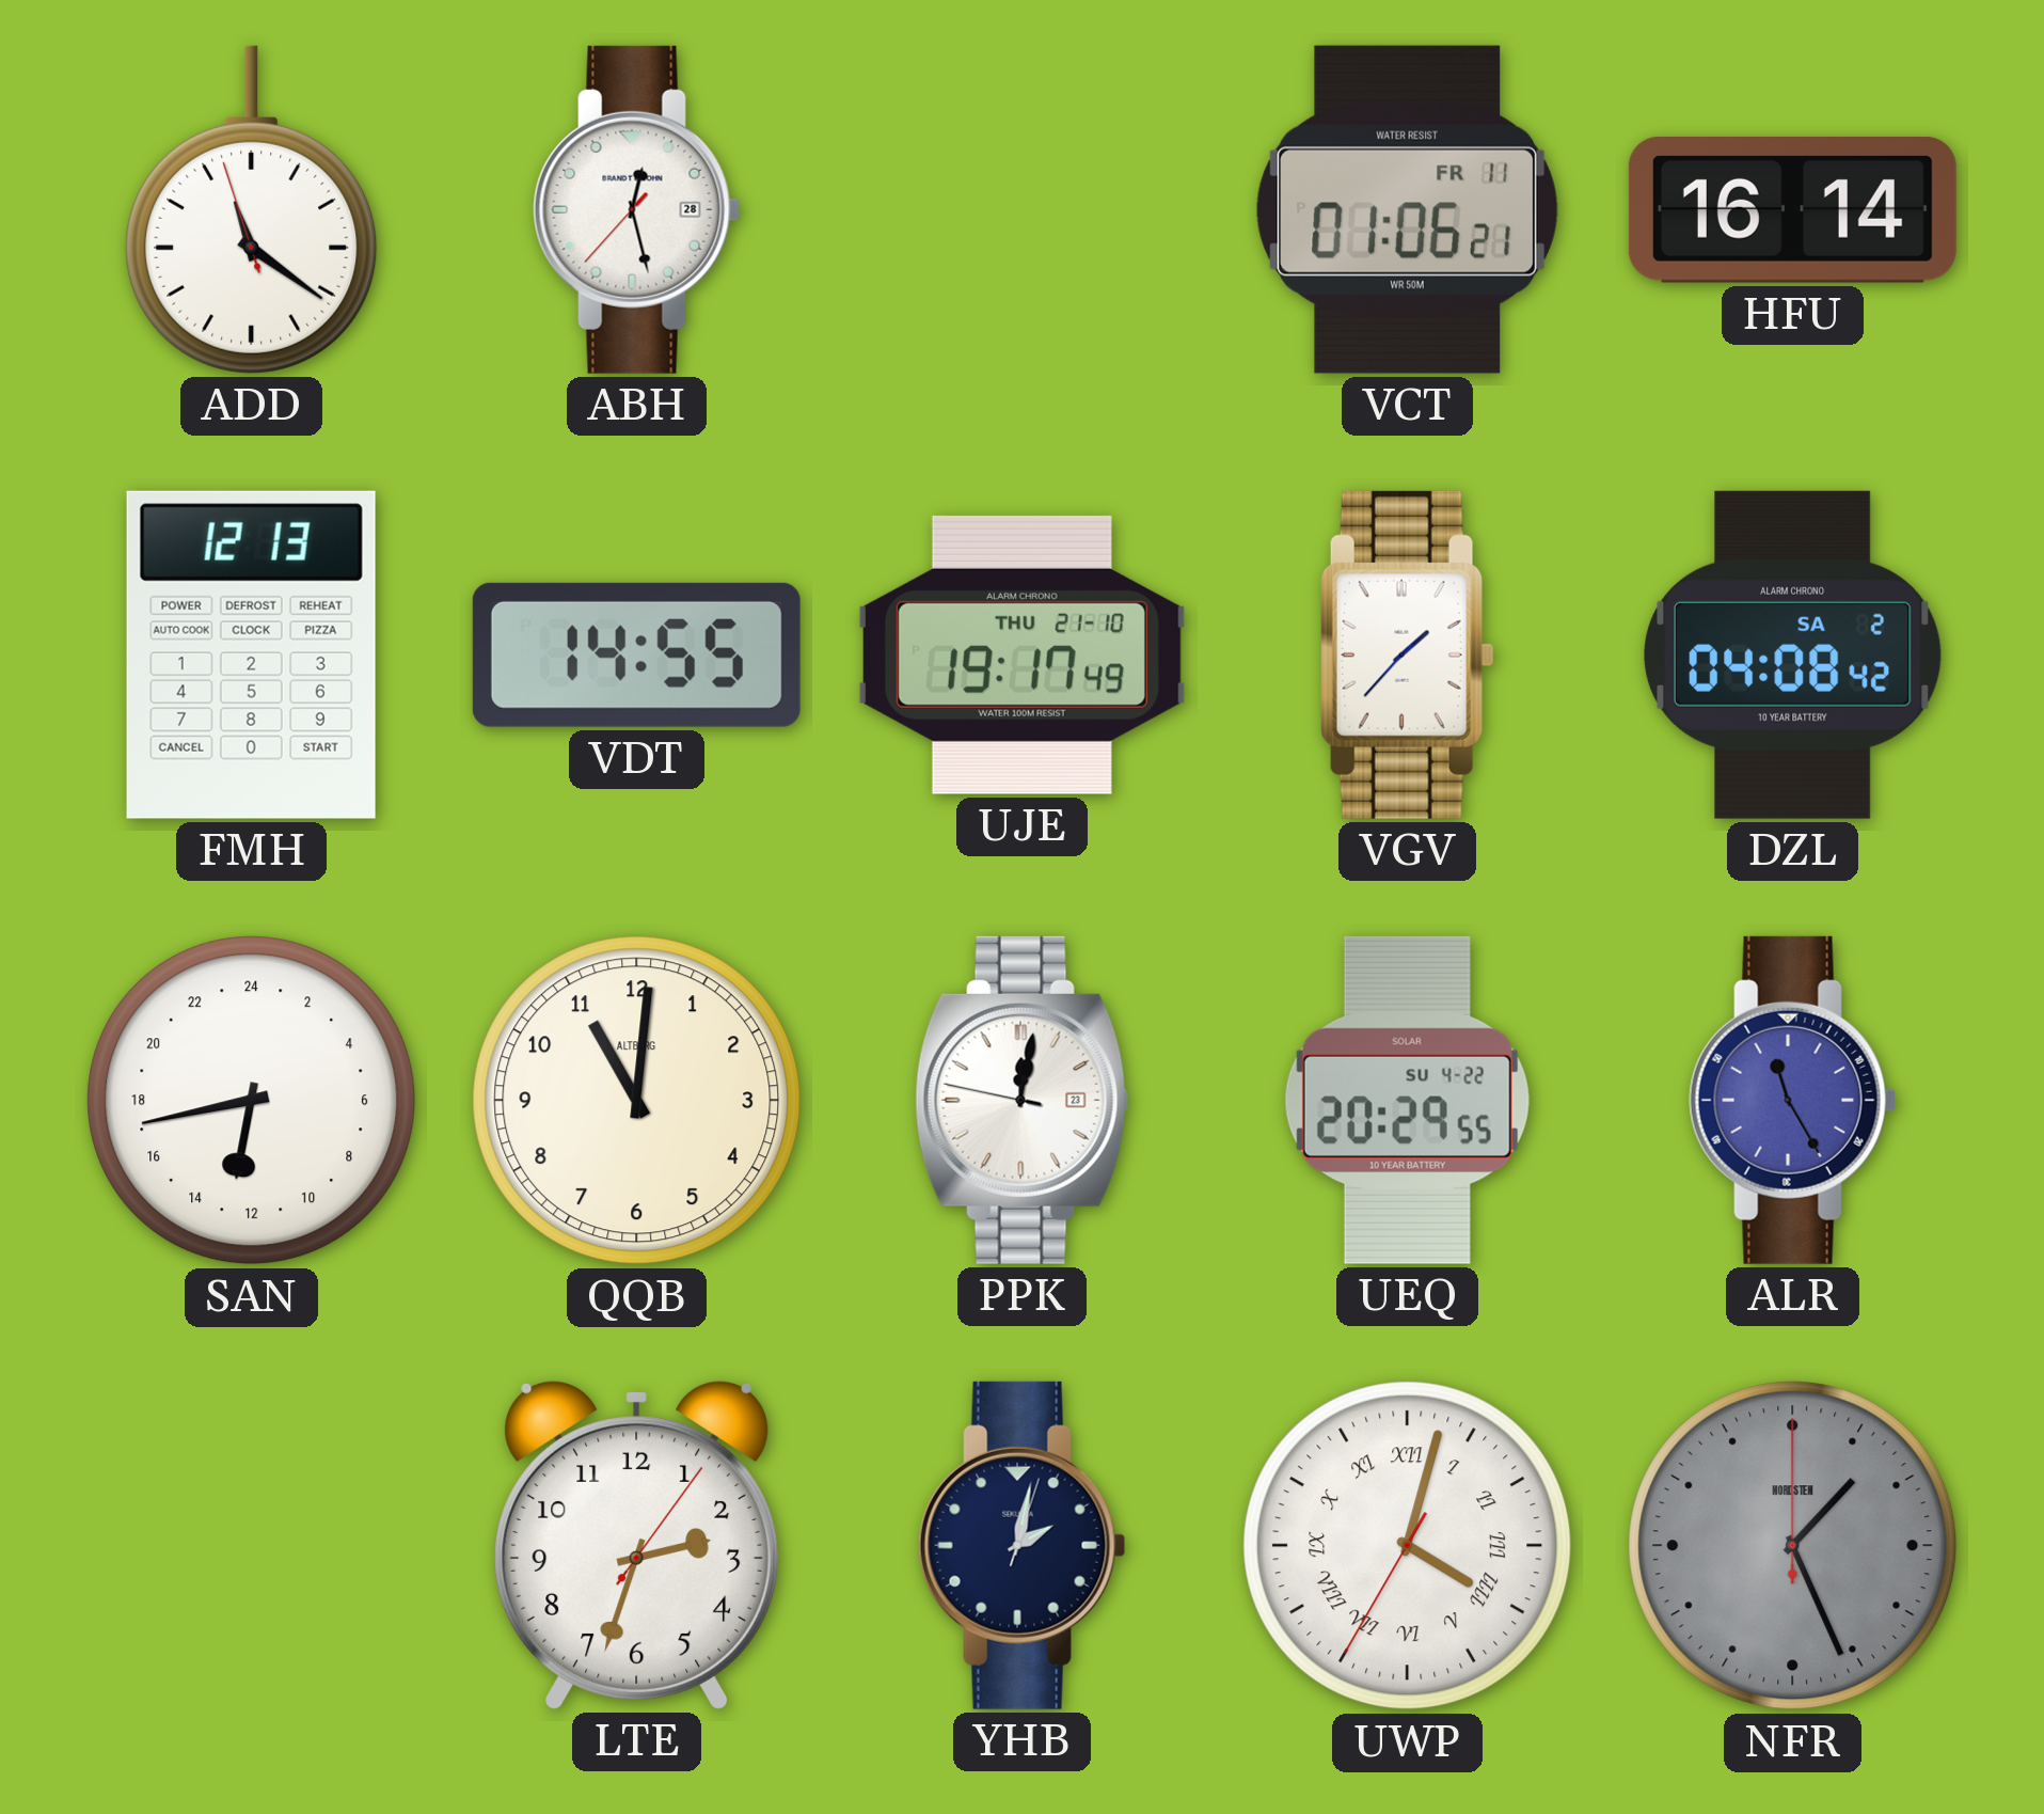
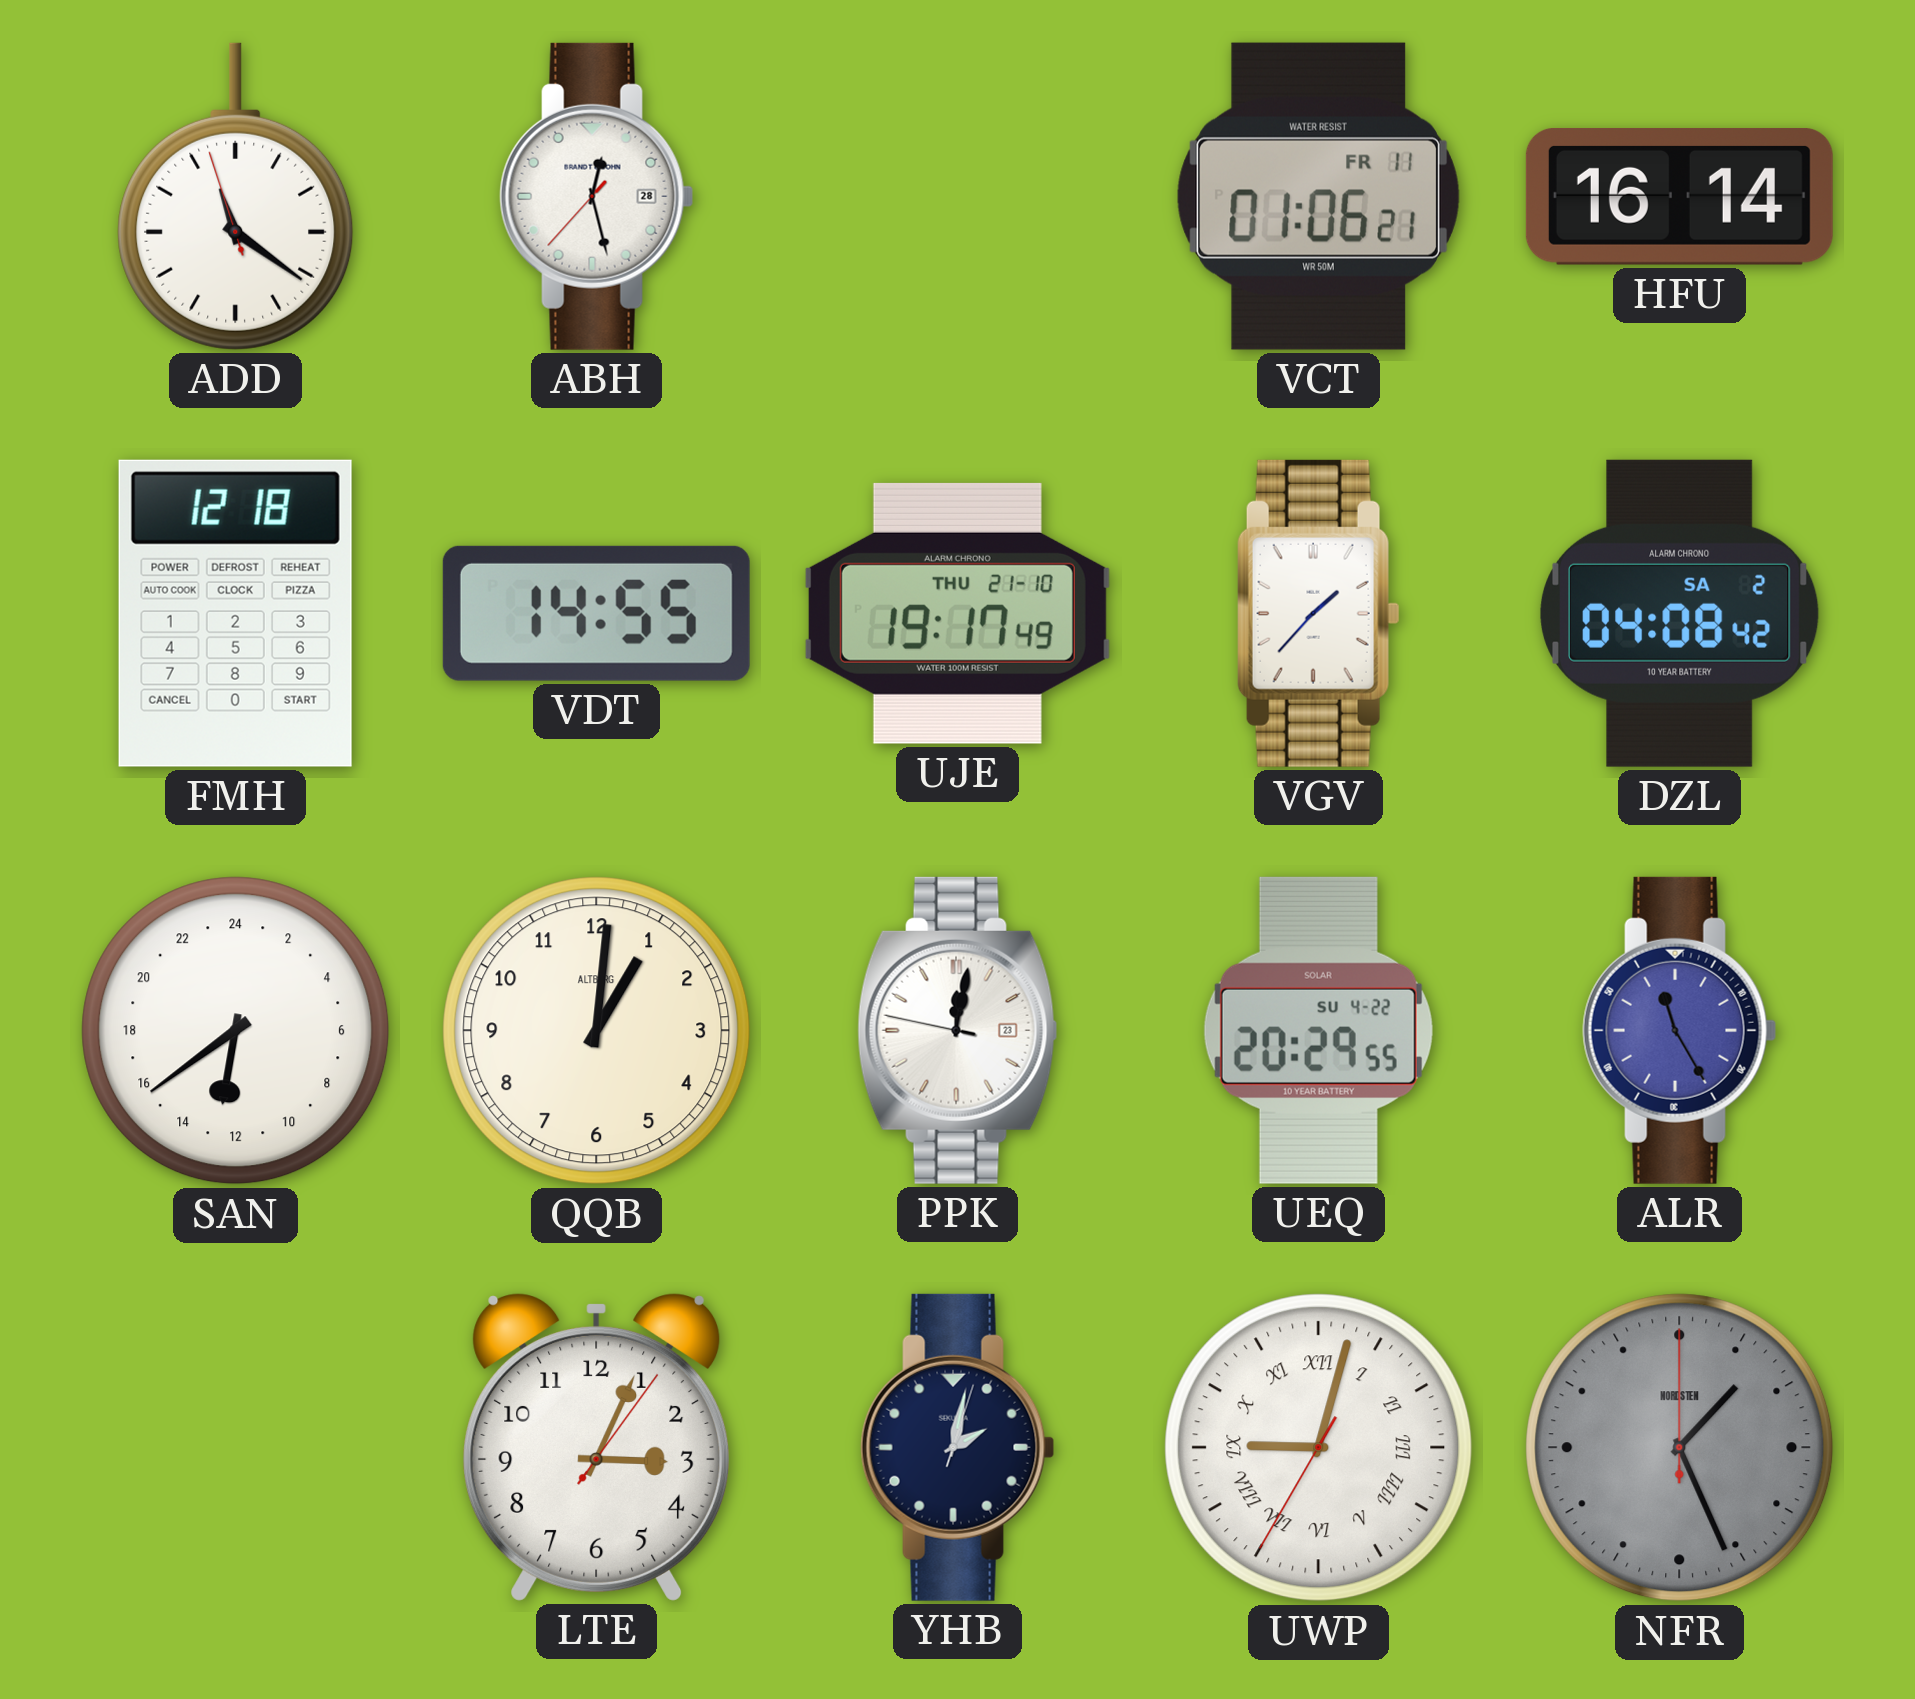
FMH: 12:13 -> 12:18
SAN: 12:43 -> 12:39
QQB: 11:01 -> 1:01
LTE: 2:33 -> 3:04
UWP: 4:02 -> 9:02
